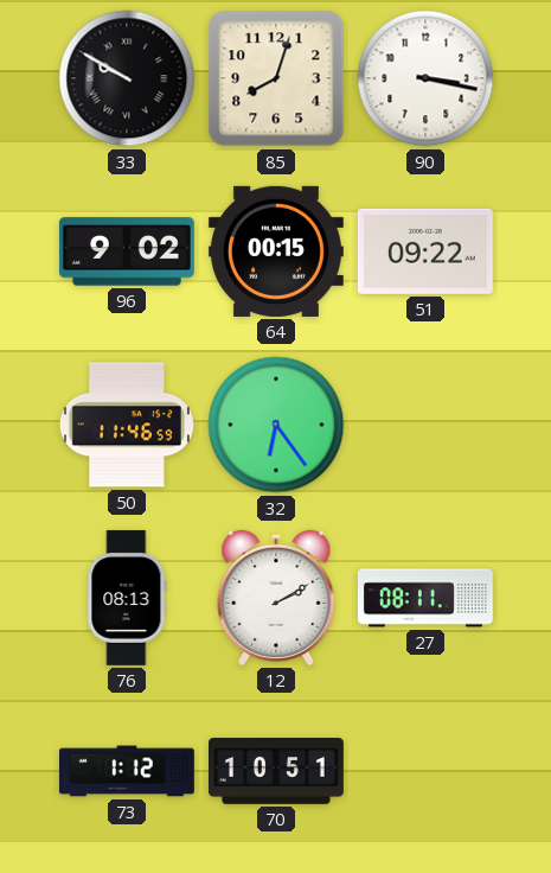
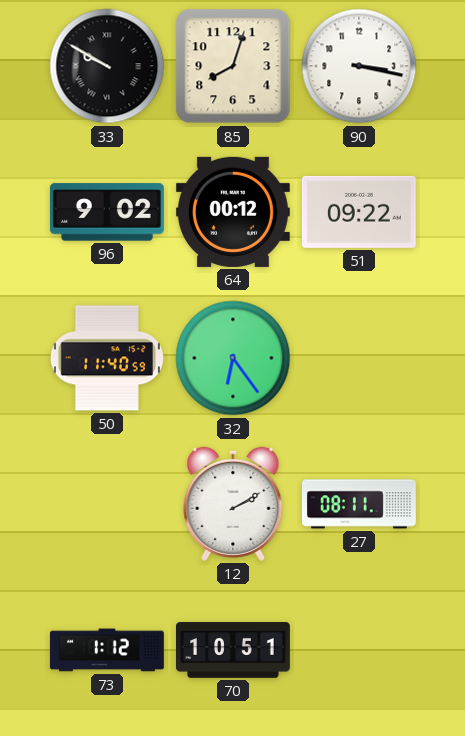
64: 00:15 -> 00:12
50: 11:46 -> 11:40
76: 08:13 -> none
